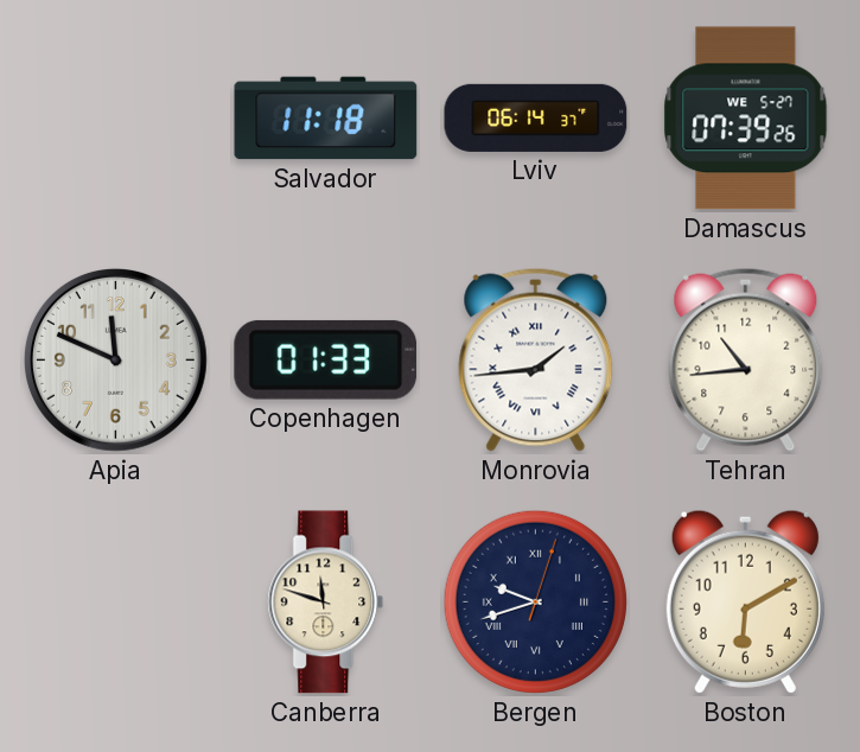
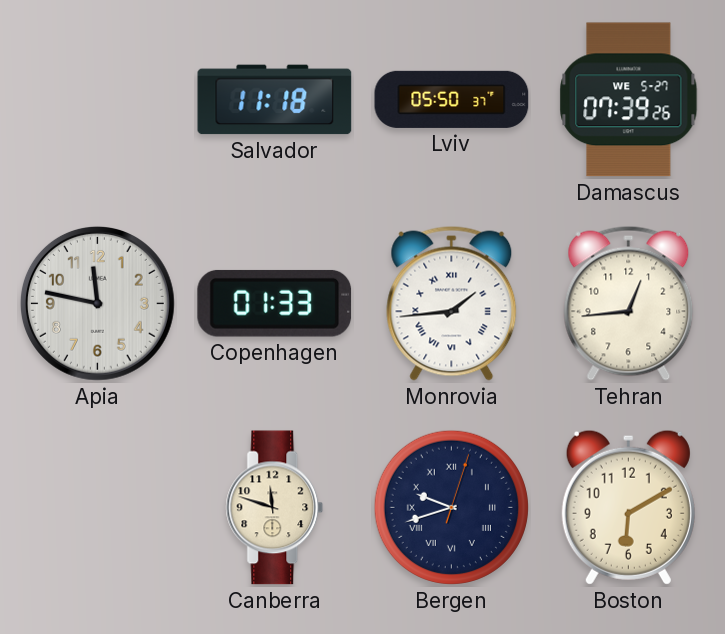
Lviv: 06:14 -> 05:50
Apia: 11:49 -> 11:47
Tehran: 10:44 -> 12:44
